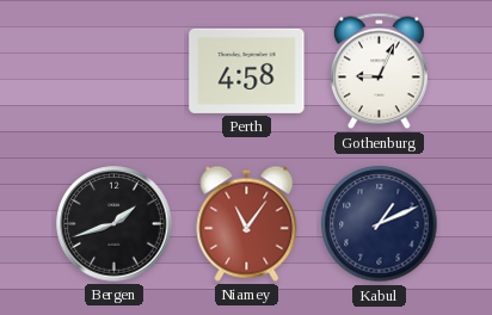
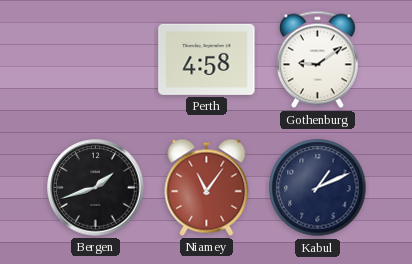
Gothenburg: 9:04 -> 9:09
